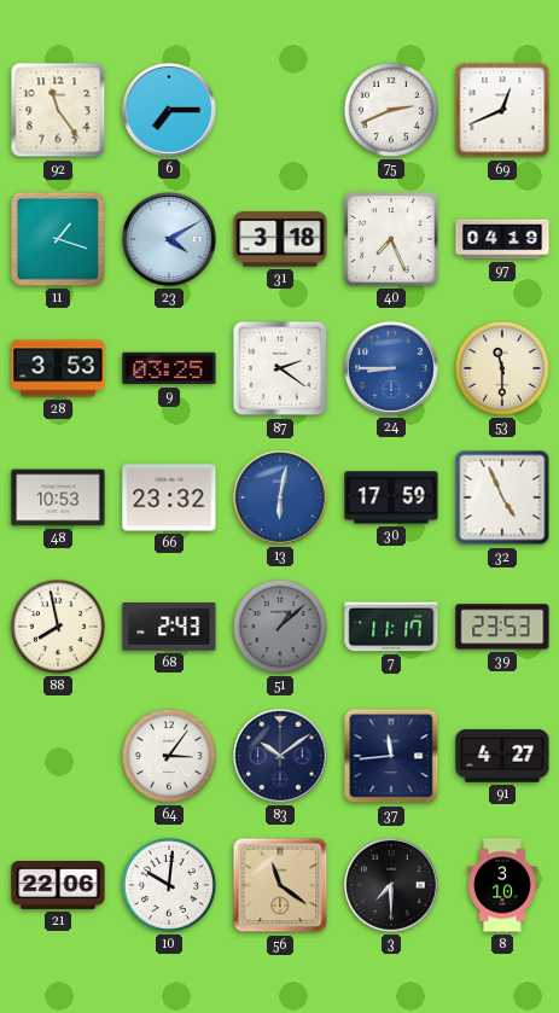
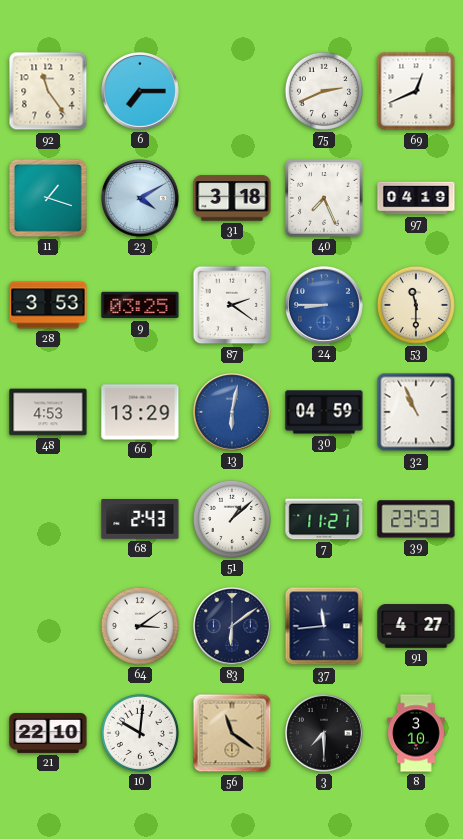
48: 10:53 -> 4:53
66: 23:32 -> 13:29
30: 17:59 -> 04:59
32: 4:56 -> 10:56
88: 7:58 -> none
51 dial: grey -> white
7: 11:17 -> 11:21
64: 3:06 -> 3:09
83: 10:09 -> 6:09
21: 22:06 -> 22:10
